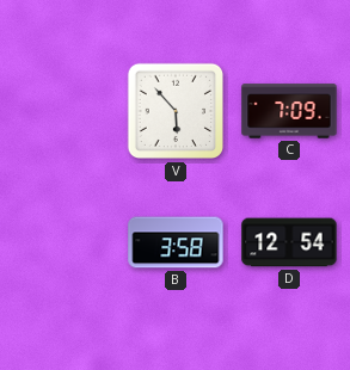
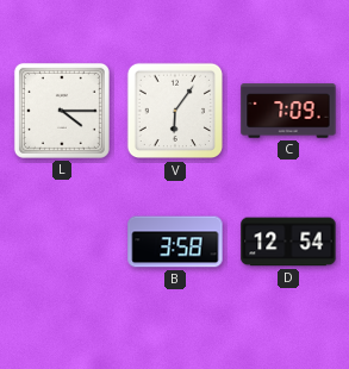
L: none -> 4:15
V: 5:53 -> 6:06
